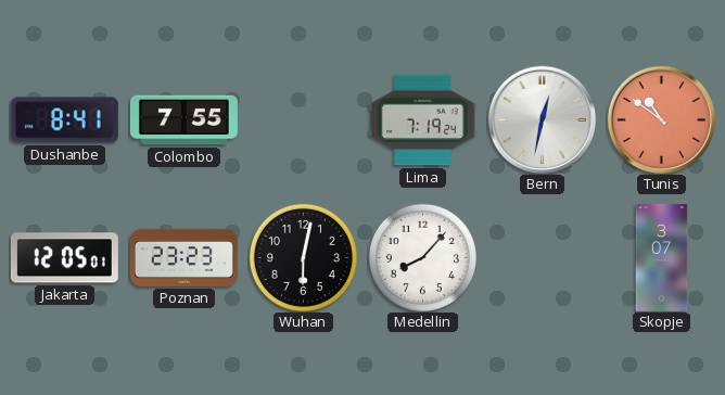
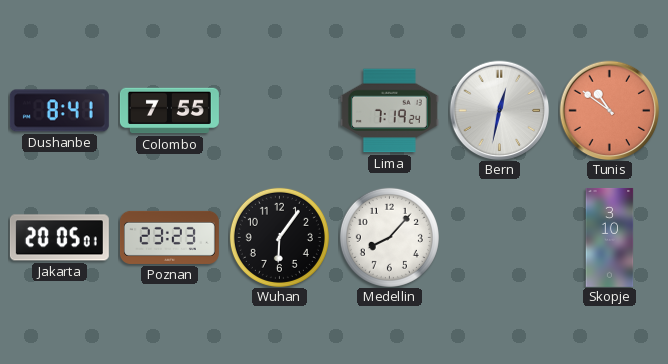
Jakarta: 12:05 -> 20:05
Wuhan: 6:02 -> 6:06
Skopje: 3:07 -> 3:10
